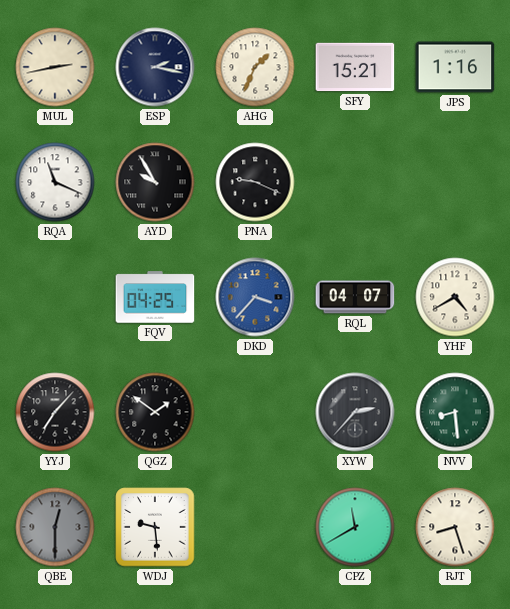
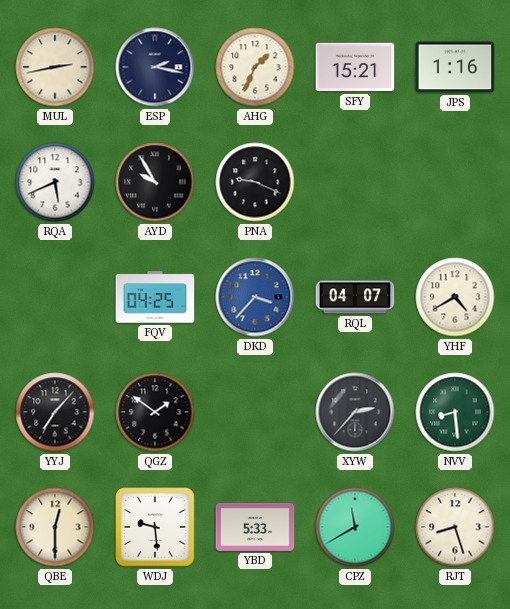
RQA: 11:19 -> 5:41
QBE dial: grey -> cream
YBD: none -> 5:33
